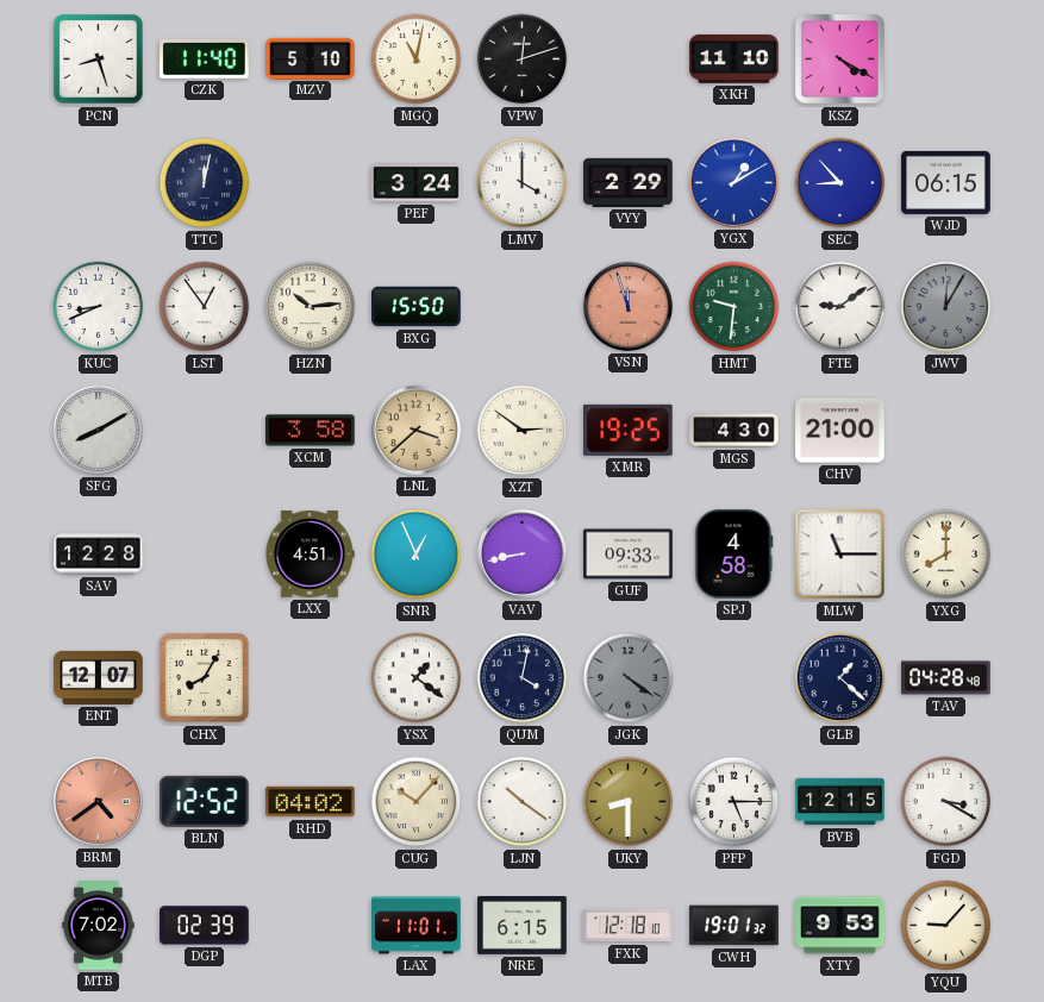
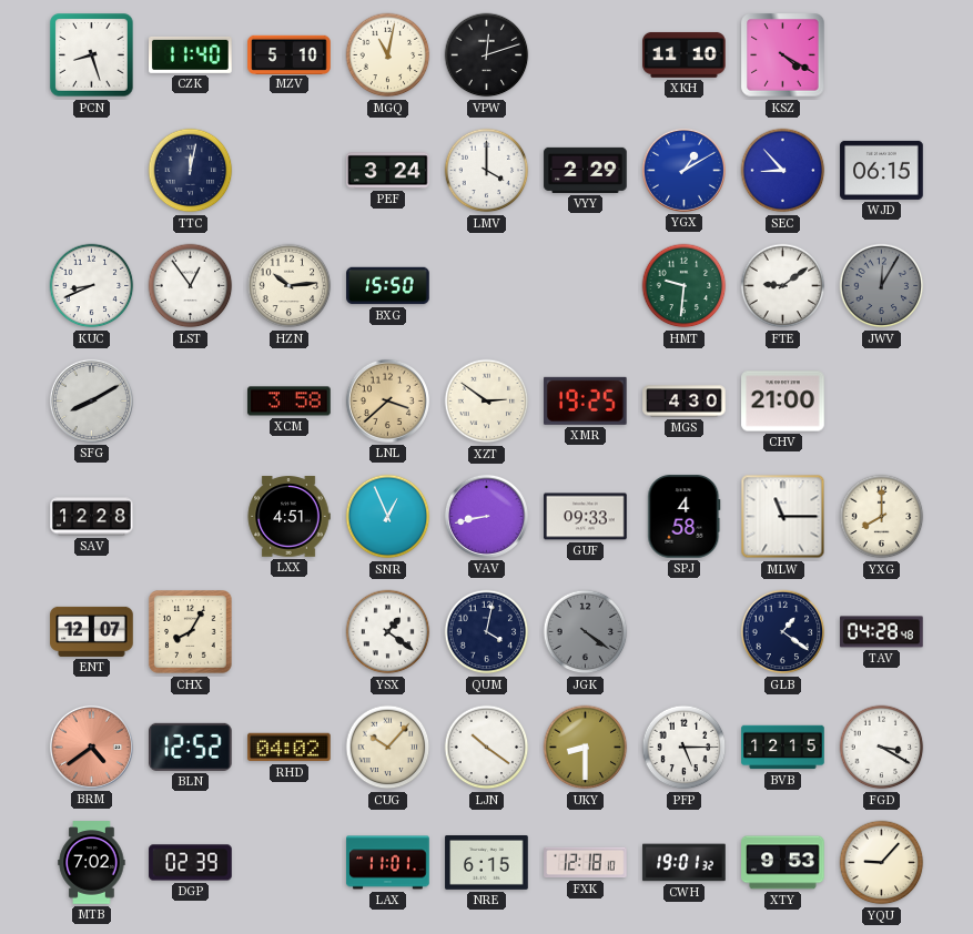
VSN: 11:57 -> none
GLB: 1:22 -> 1:21
